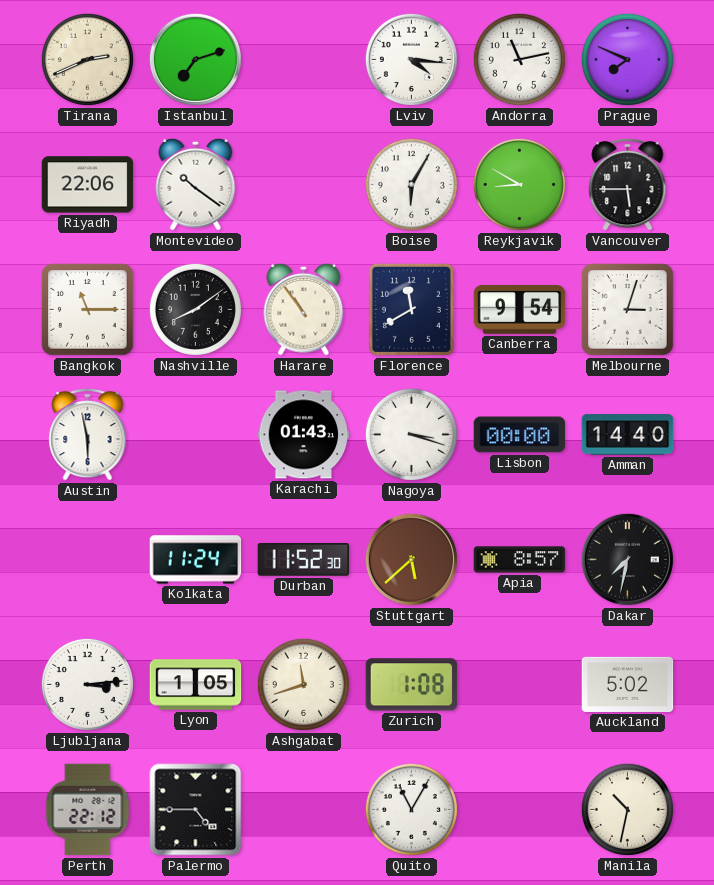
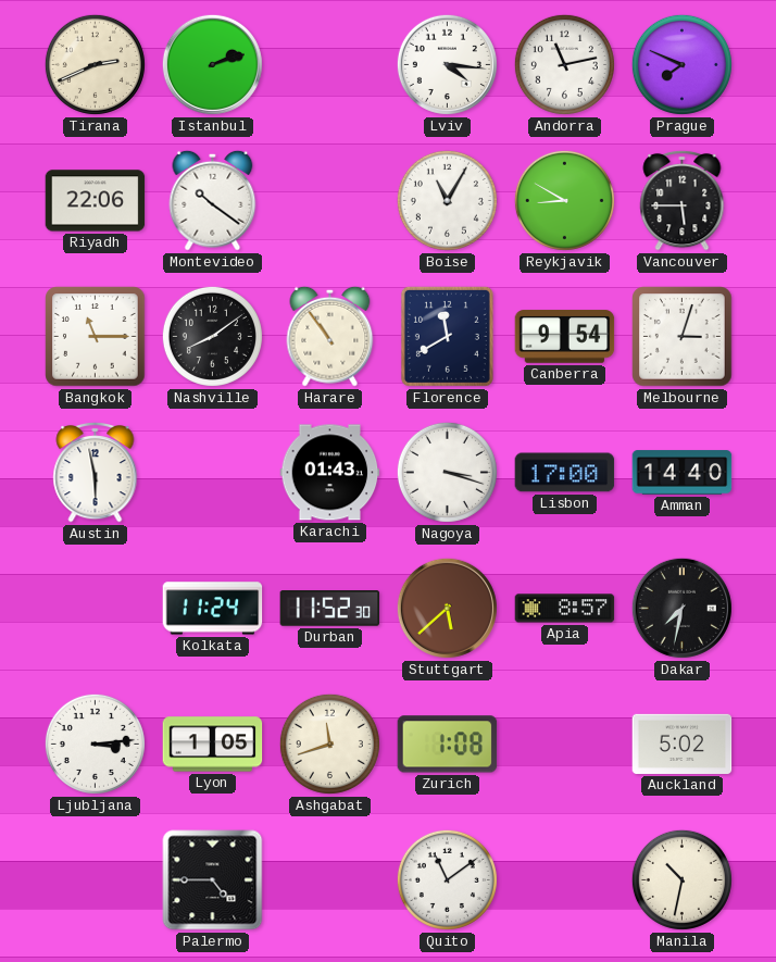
Istanbul: 7:12 -> 2:12
Boise: 6:05 -> 11:05
Lisbon: 00:00 -> 17:00
Perth: 22:12 -> none
Quito: 11:05 -> 11:09
